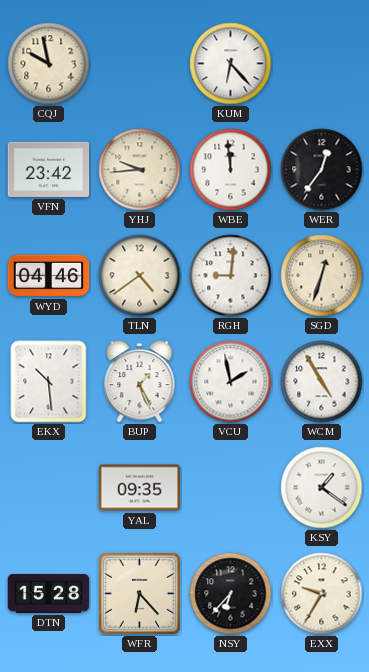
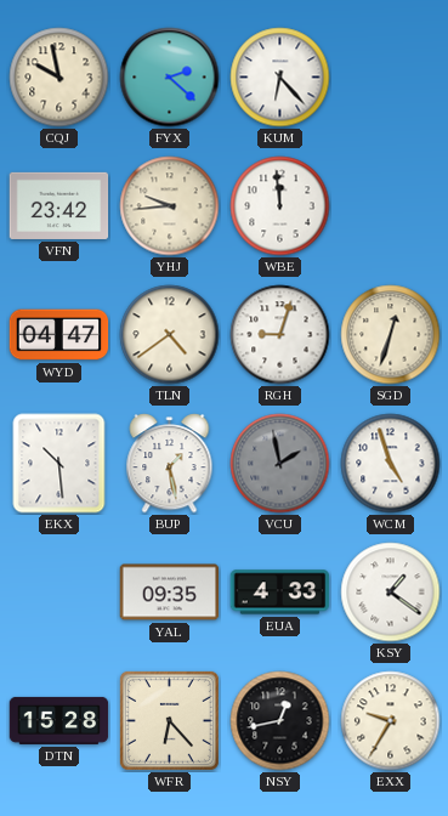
FYX: none -> 2:22
WER: 12:36 -> none
WYD: 04:46 -> 04:47
RGH: 9:01 -> 9:03
BUP: 1:26 -> 1:28
VCU dial: white -> grey
WCM: 4:55 -> 4:57
EUA: none -> 4:33
NSY: 6:37 -> 12:43
